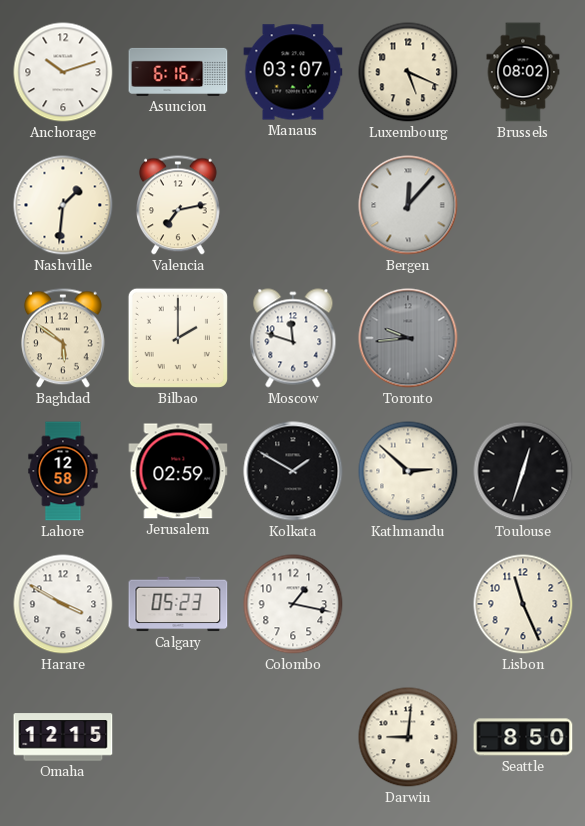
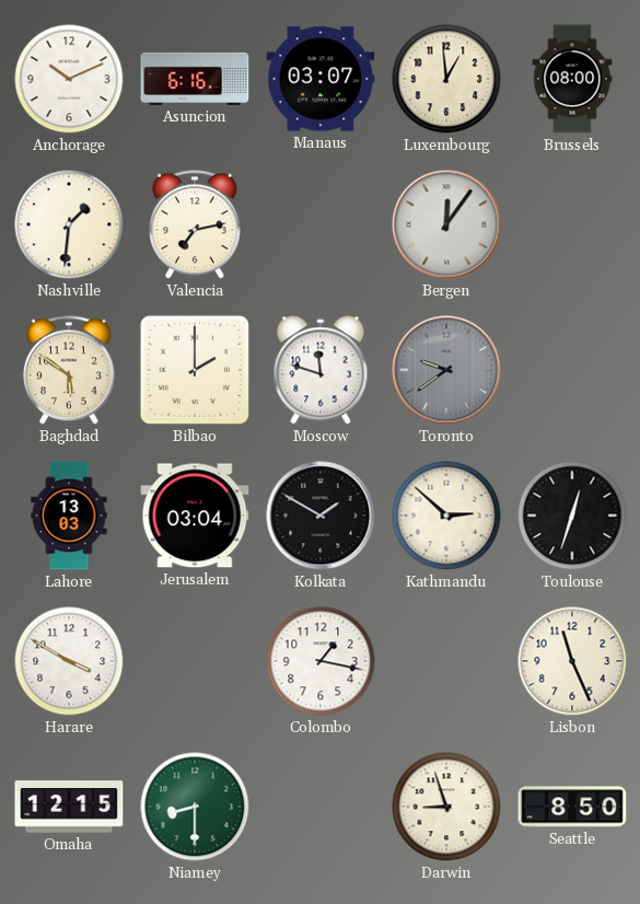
Anchorage: 10:12 -> 10:11
Luxembourg: 5:19 -> 12:59
Brussels: 08:02 -> 08:00
Bergen: 12:07 -> 12:06
Toronto: 9:44 -> 9:39
Lahore: 12:58 -> 13:03
Jerusalem: 02:59 -> 03:04
Calgary: 05:23 -> none
Niamey: none -> 8:30
Darwin: 9:01 -> 8:57
